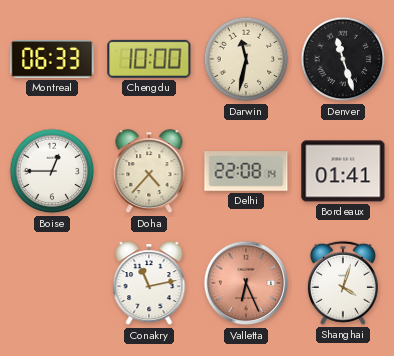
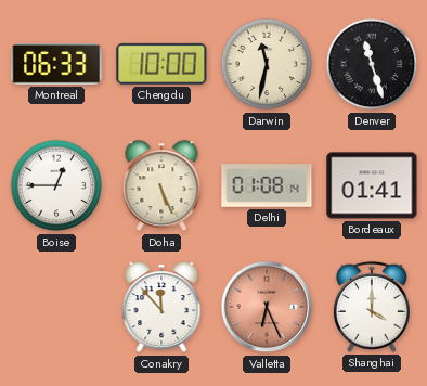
Doha: 4:37 -> 5:26
Delhi: 22:08 -> 01:08
Conakry: 11:13 -> 11:53
Shanghai: 4:03 -> 4:00
